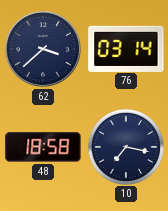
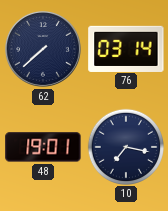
62: 3:38 -> 7:38
48: 18:58 -> 19:01
